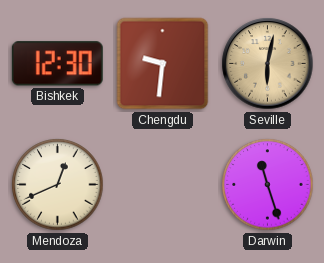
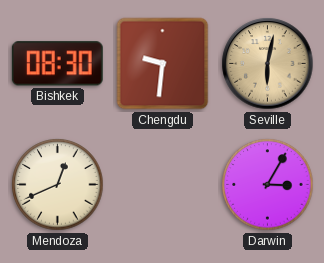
Bishkek: 12:30 -> 08:30
Darwin: 11:27 -> 3:05
